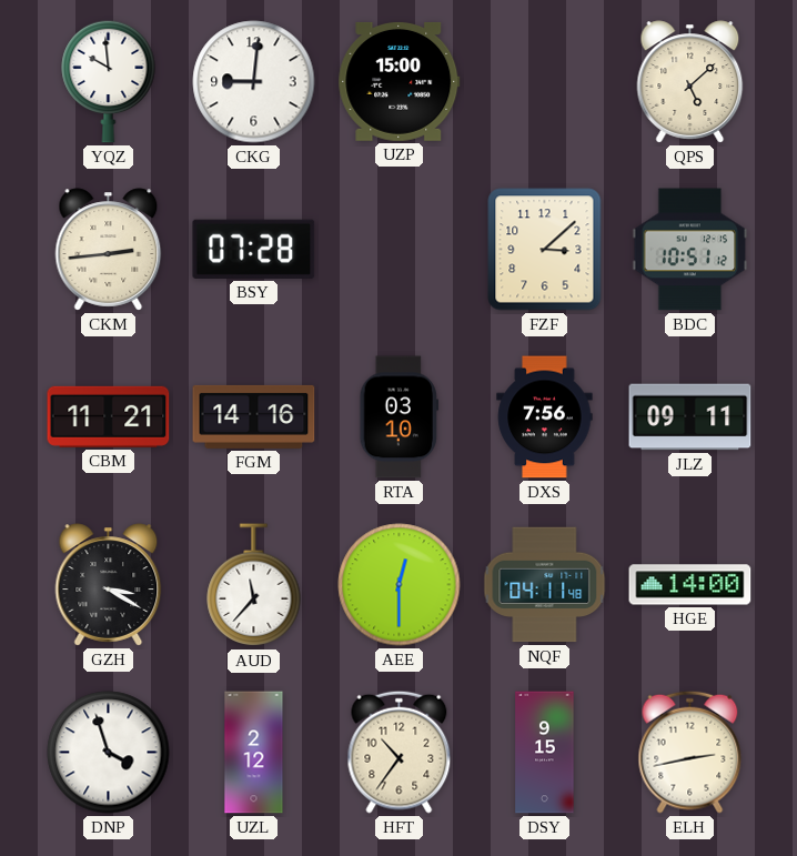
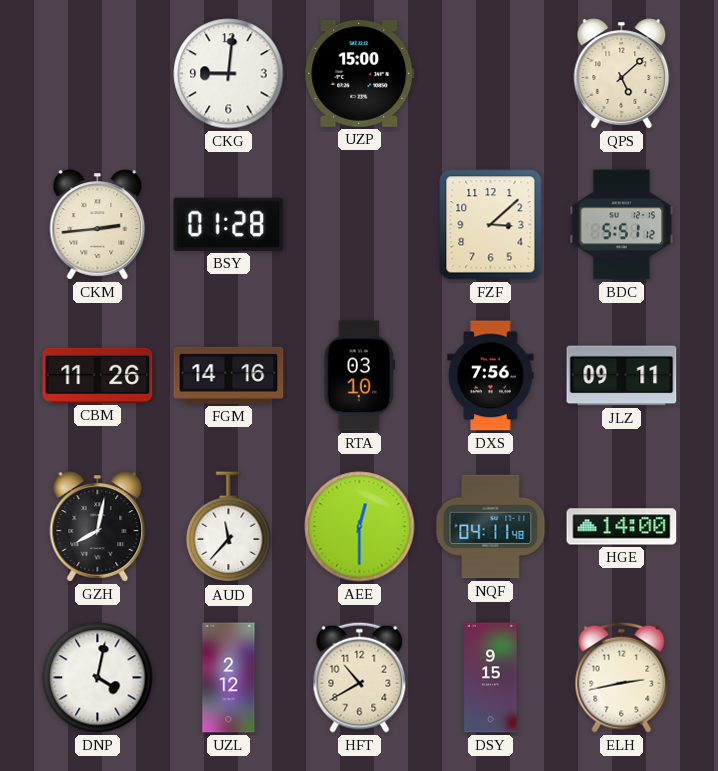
YQZ: 9:59 -> none
BSY: 07:28 -> 01:28
BDC: 10:51 -> 5:51
CBM: 11:21 -> 11:26
GZH: 3:20 -> 8:02
DNP: 3:57 -> 4:02
HFT: 10:36 -> 10:40
